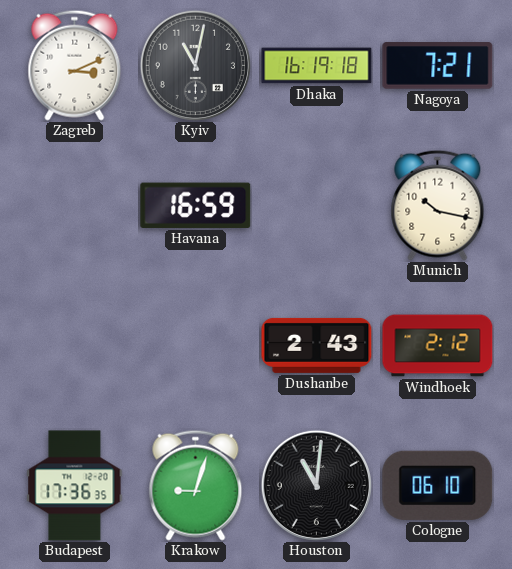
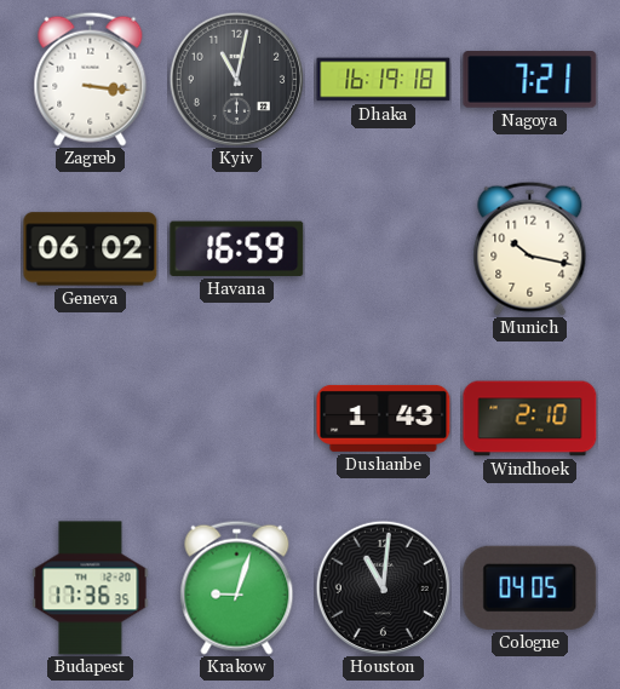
Zagreb: 3:11 -> 3:16
Geneva: none -> 06:02
Dushanbe: 2:43 -> 1:43
Windhoek: 2:12 -> 2:10
Cologne: 06:10 -> 04:05
